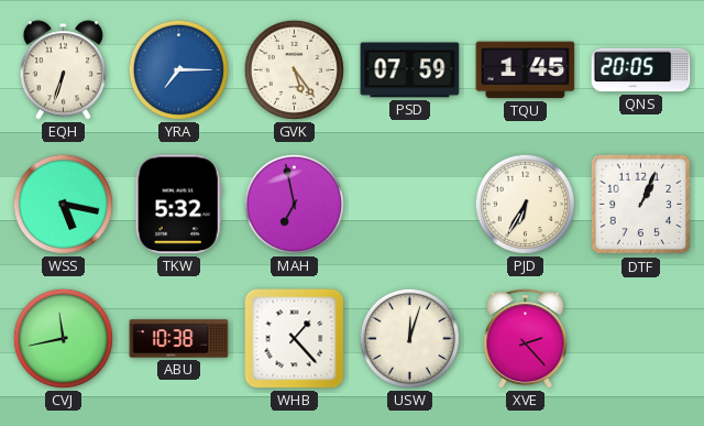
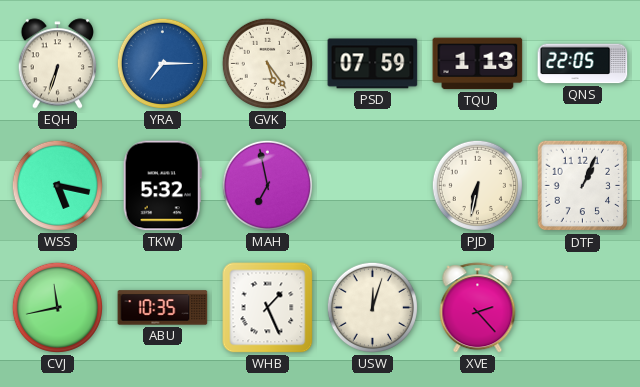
TQU: 1:45 -> 1:13
QNS: 20:05 -> 22:05
PJD: 6:35 -> 6:32
ABU: 10:38 -> 10:35
WHB: 1:23 -> 1:26
